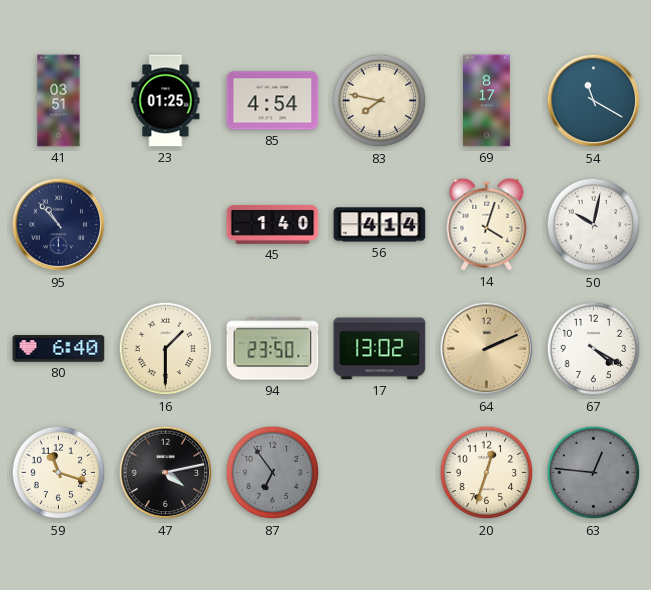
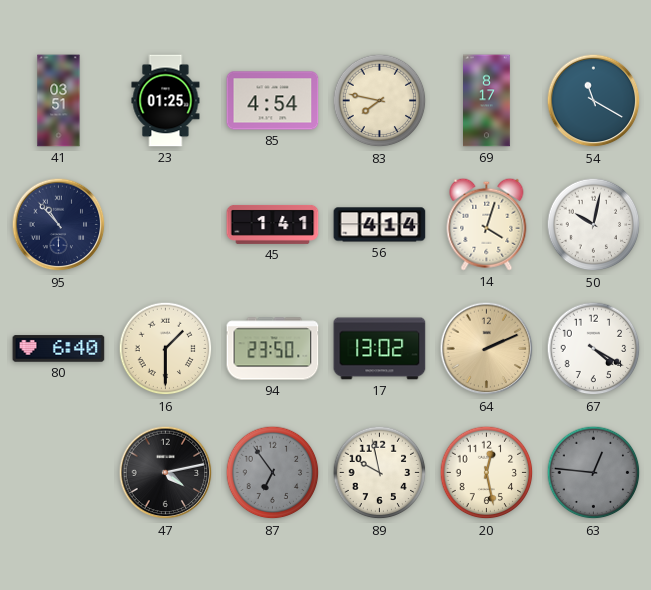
45: 1:40 -> 1:41
59: 11:18 -> none
89: none -> 9:58
20: 12:33 -> 12:28
